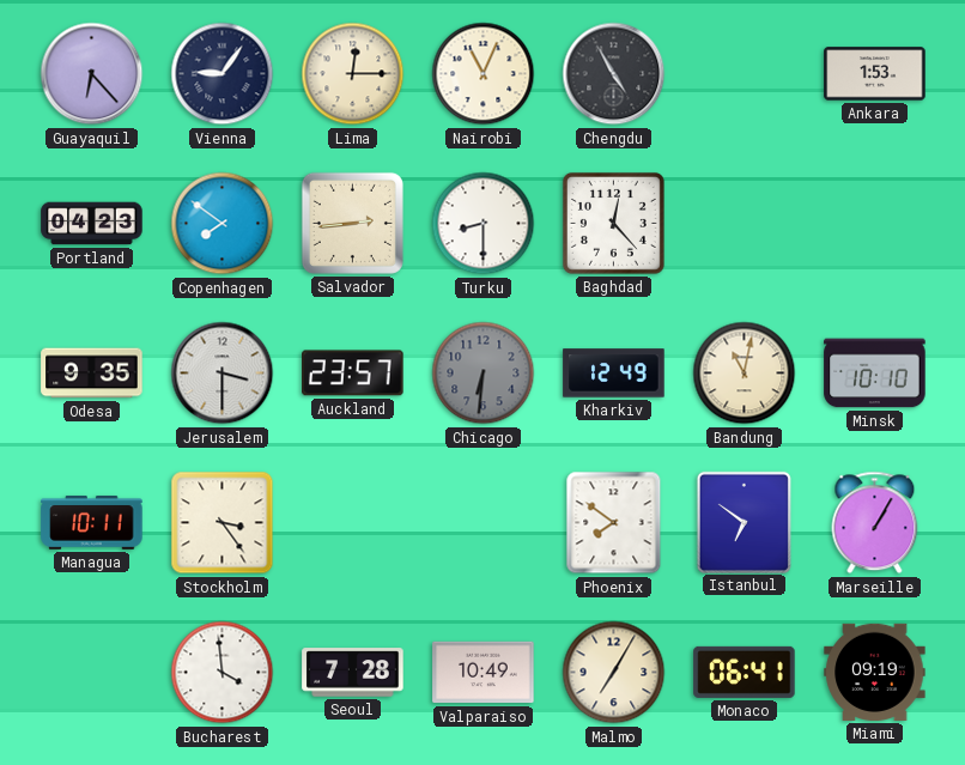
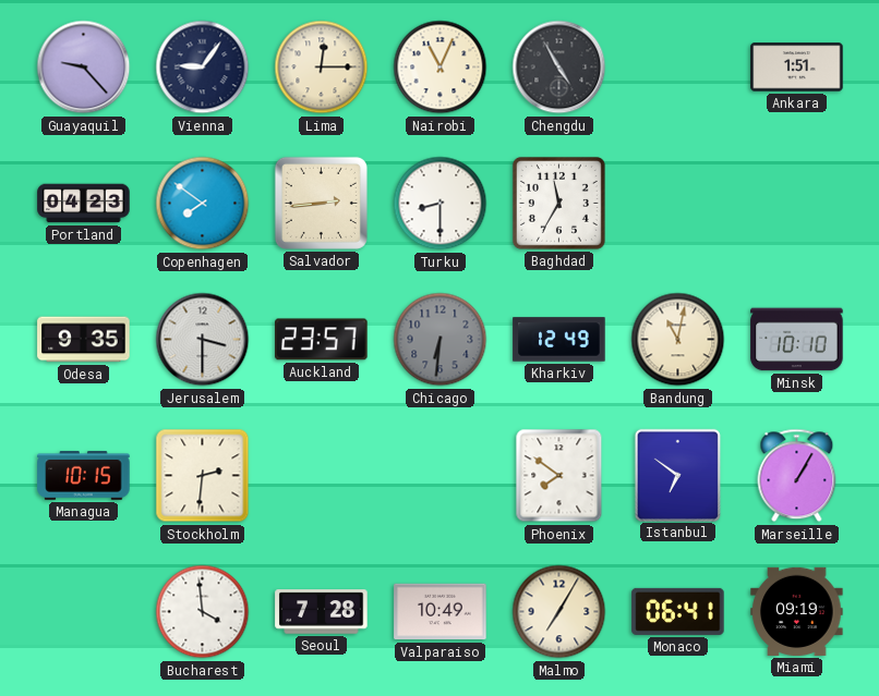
Guayaquil: 6:23 -> 9:23
Ankara: 1:53 -> 1:51
Baghdad: 12:23 -> 11:35
Managua: 10:11 -> 10:15
Stockholm: 3:24 -> 2:31
